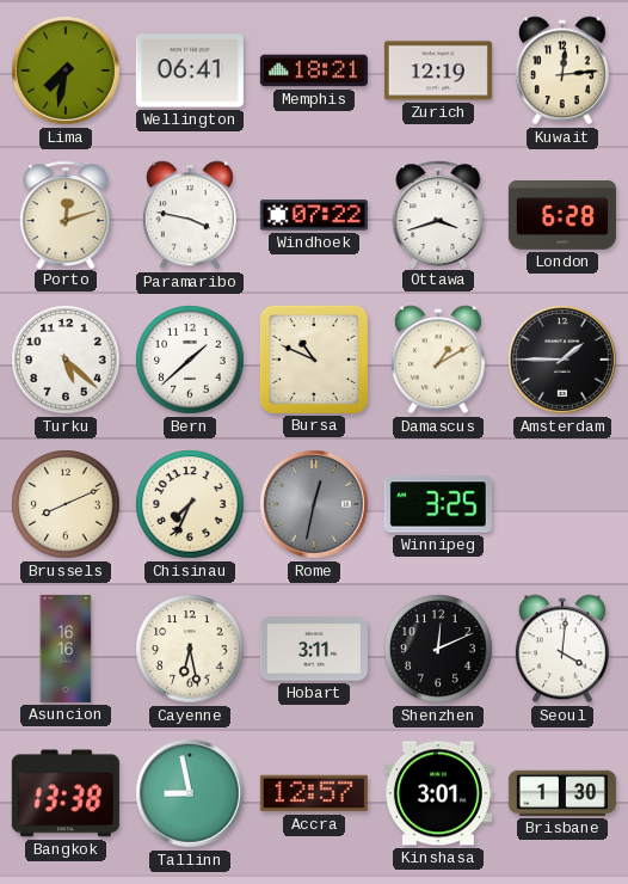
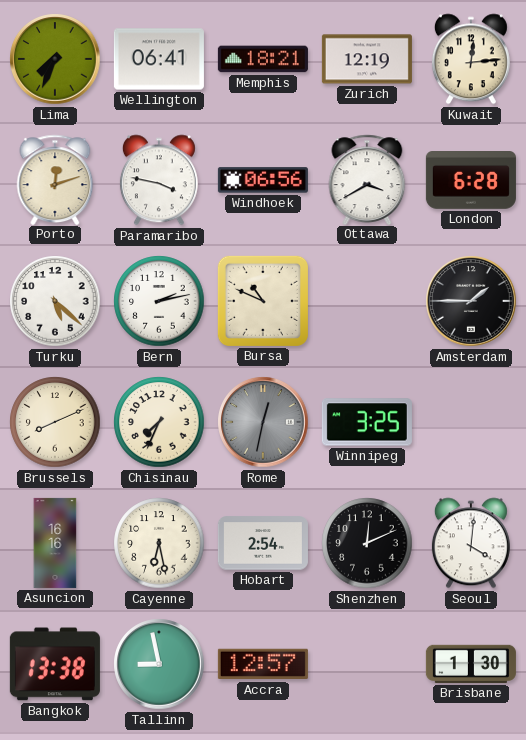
Lima: 7:32 -> 7:34
Windhoek: 07:22 -> 06:56
Ottawa: 3:42 -> 3:40
Bern: 1:38 -> 2:13
Damascus: 1:10 -> none
Hobart: 3:11 -> 2:54
Kinshasa: 3:01 -> none
